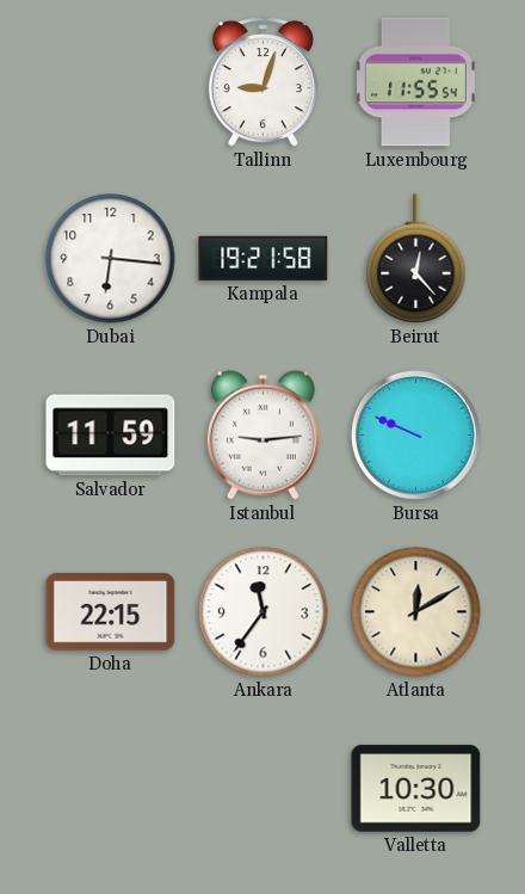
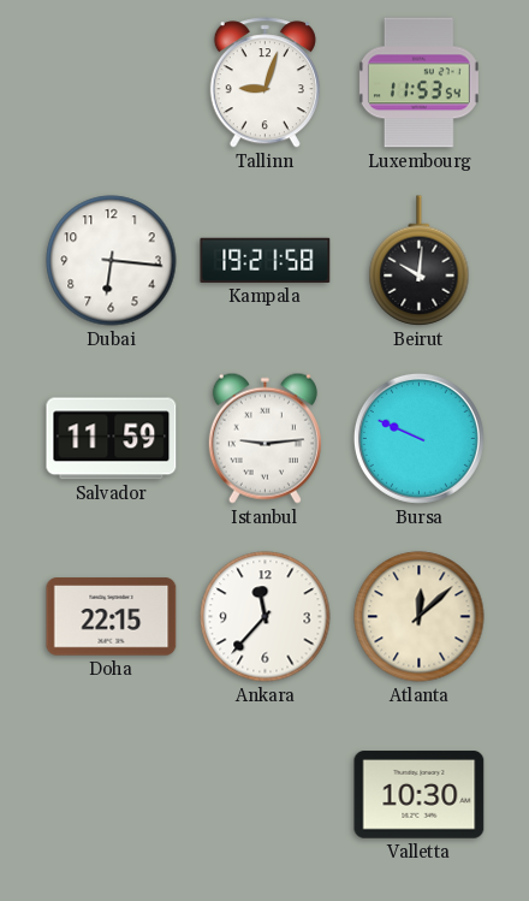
Luxembourg: 11:55 -> 11:53
Beirut: 12:23 -> 10:01
Ankara: 11:36 -> 11:37
Atlanta: 12:10 -> 12:08
